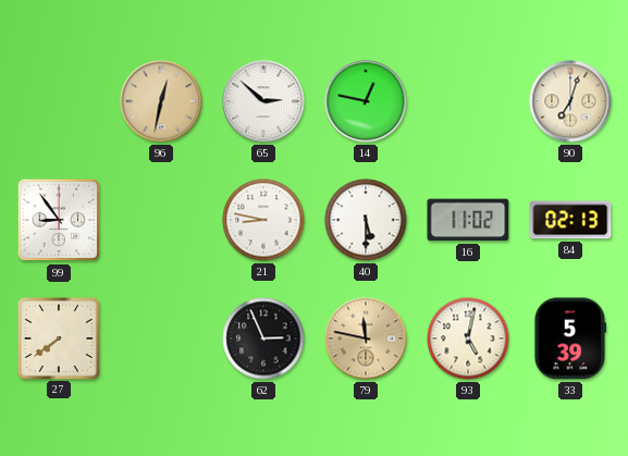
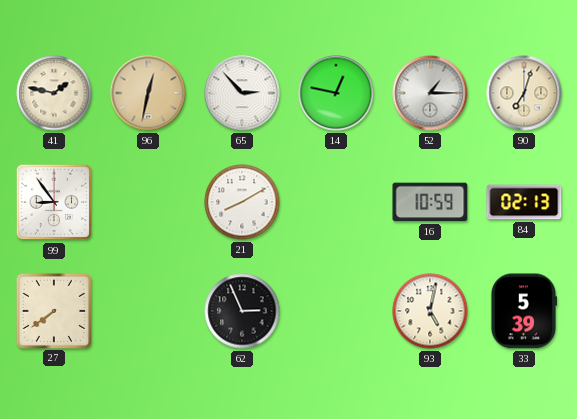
41: none -> 1:47
65: 2:52 -> 2:53
52: none -> 1:15
21: 8:47 -> 8:10
40: 5:30 -> none
16: 11:02 -> 10:59
79: 11:47 -> none
